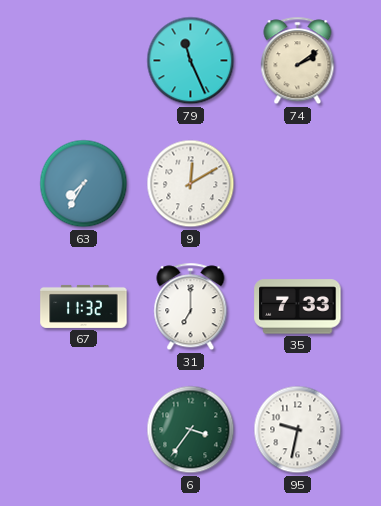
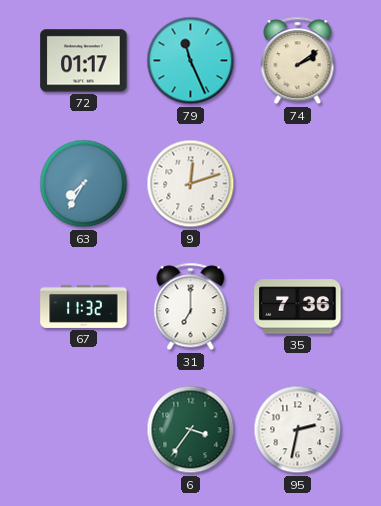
72: none -> 01:17
9: 12:10 -> 12:12
35: 7:33 -> 7:36
95: 9:32 -> 2:32
